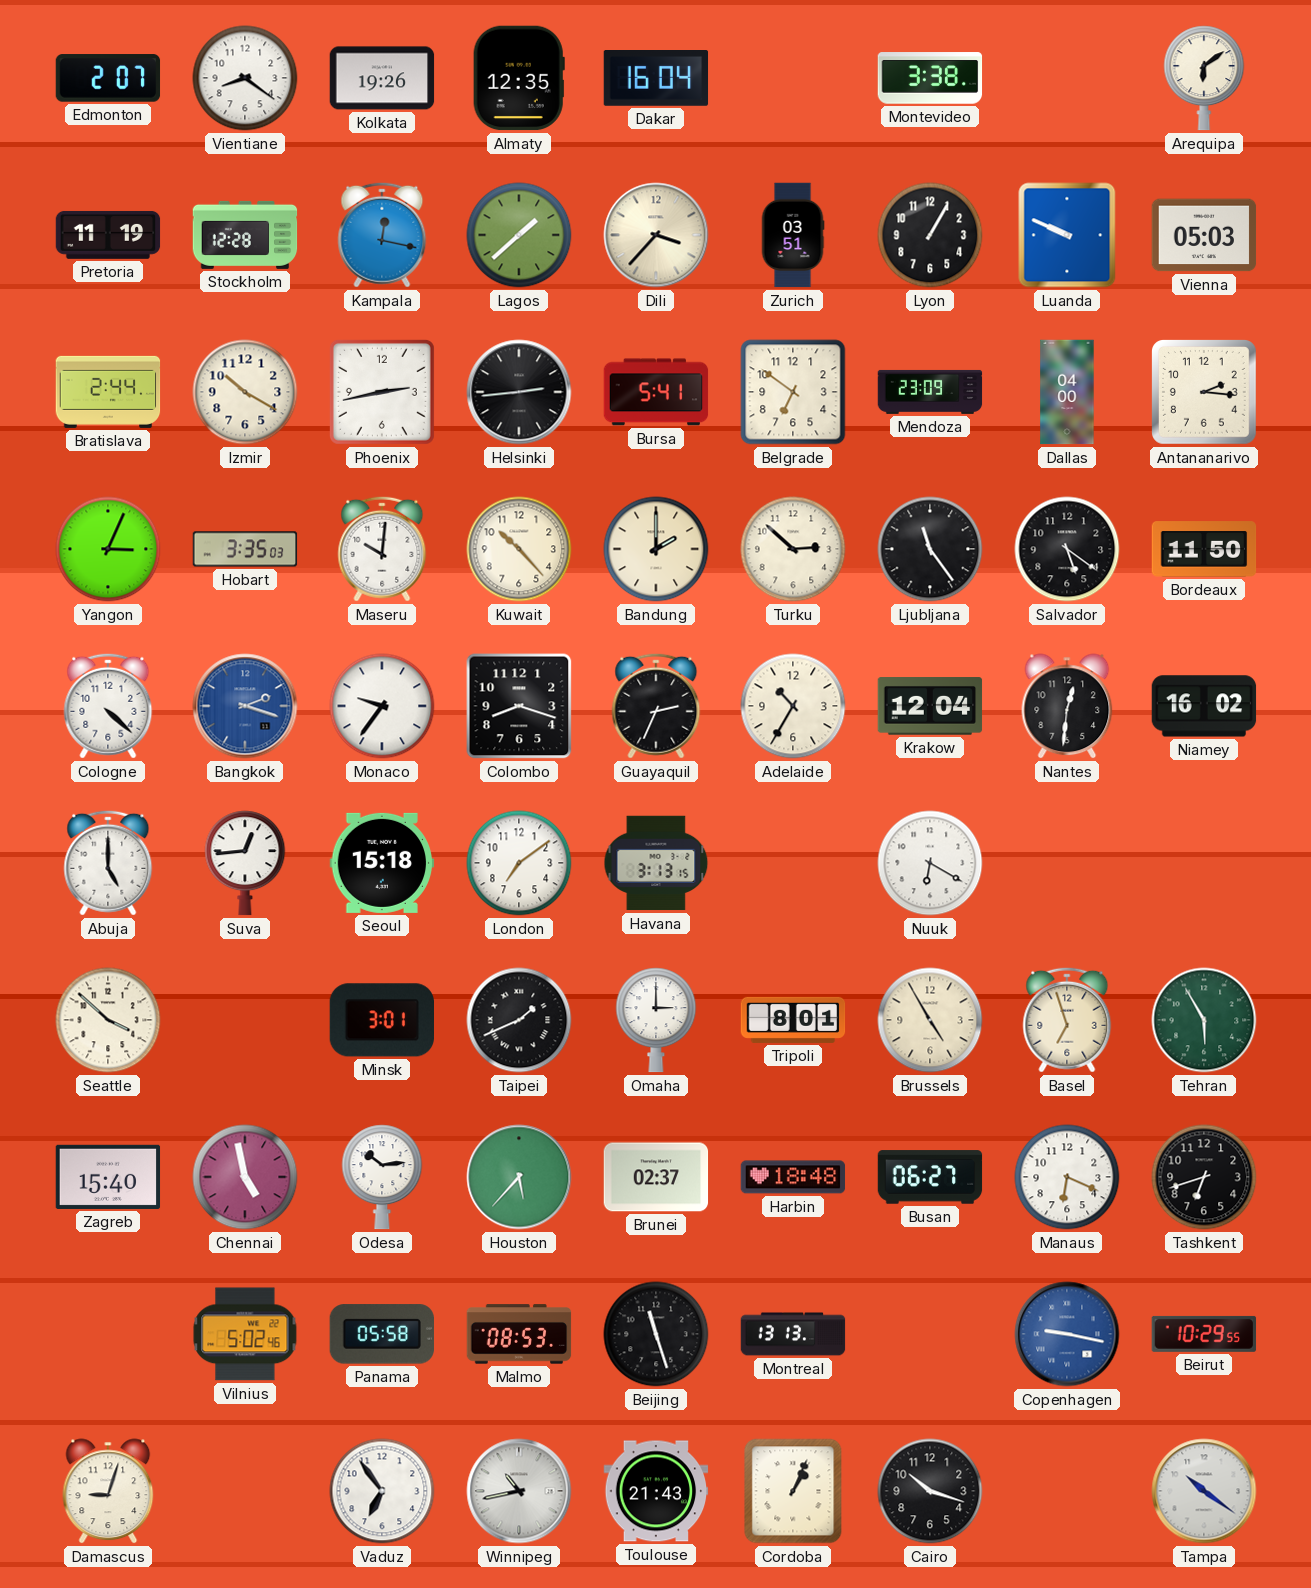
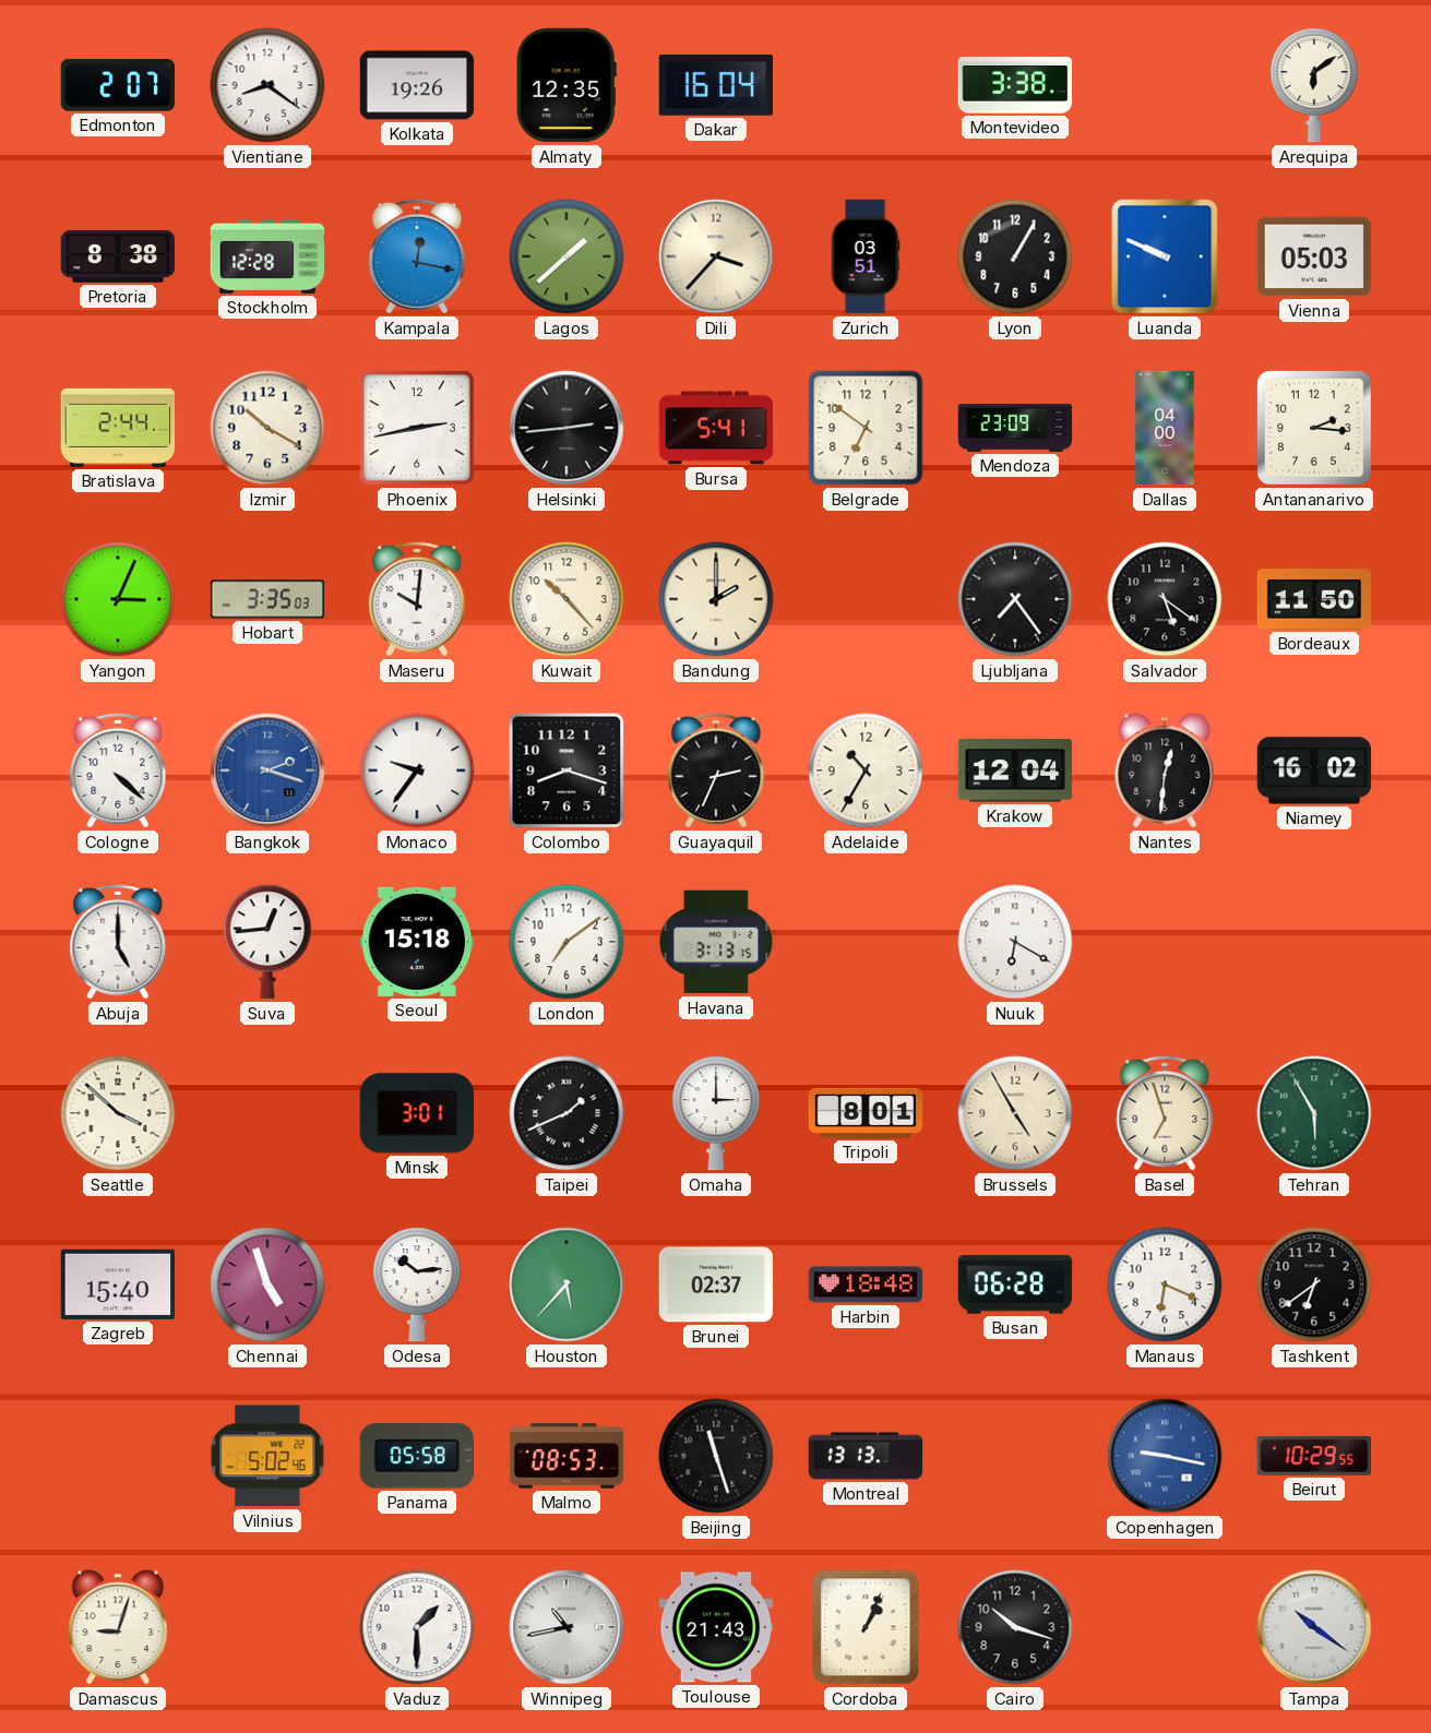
Pretoria: 11:19 -> 8:38
Turku: 2:52 -> none
Ljubljana: 11:24 -> 7:24
Chennai: 4:58 -> 4:57
Busan: 06:27 -> 06:28
Tashkent: 6:42 -> 6:39
Vaduz: 6:54 -> 1:30
